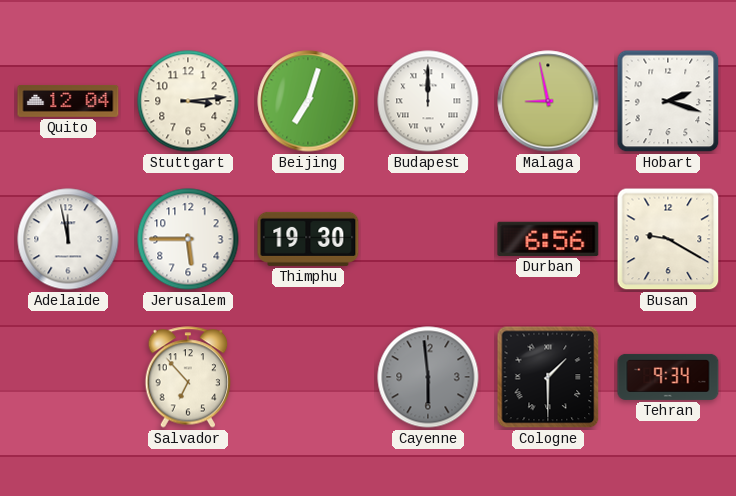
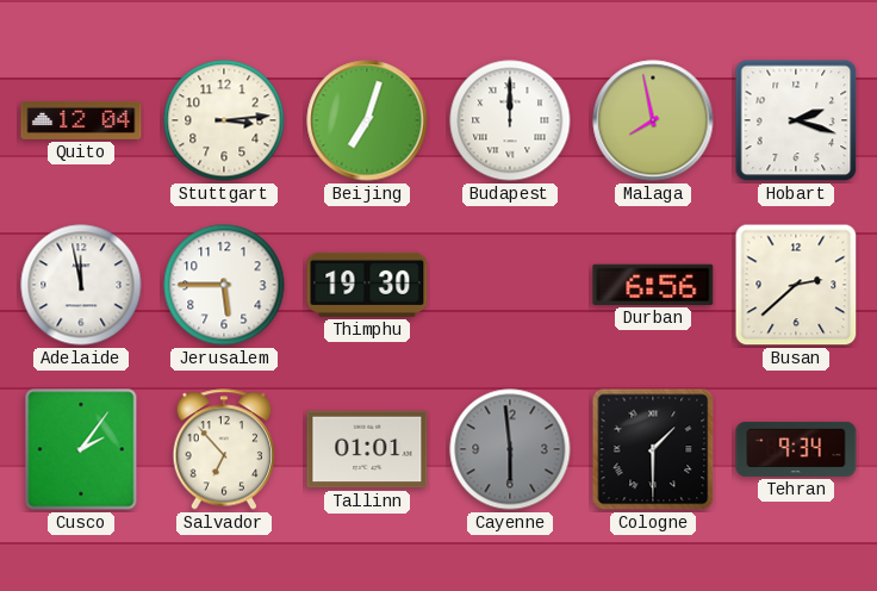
Malaga: 8:58 -> 7:58
Busan: 9:20 -> 2:38
Cusco: none -> 2:06
Tallinn: none -> 01:01
